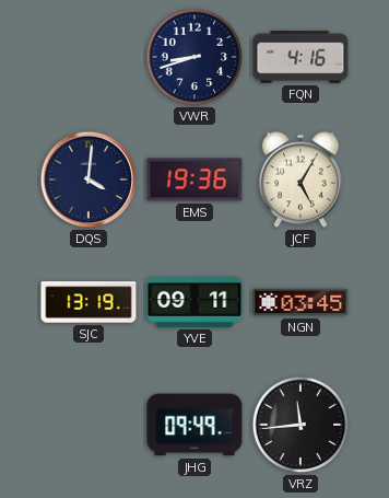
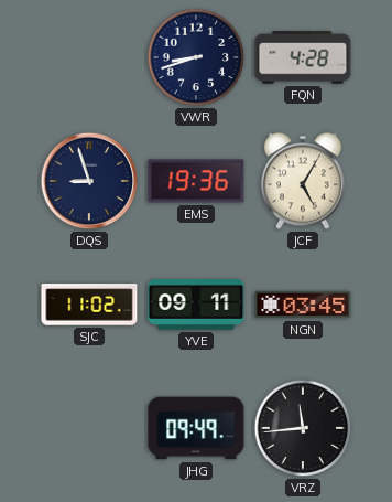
FQN: 4:16 -> 4:28
DQS: 4:01 -> 8:57
SJC: 13:19 -> 11:02
